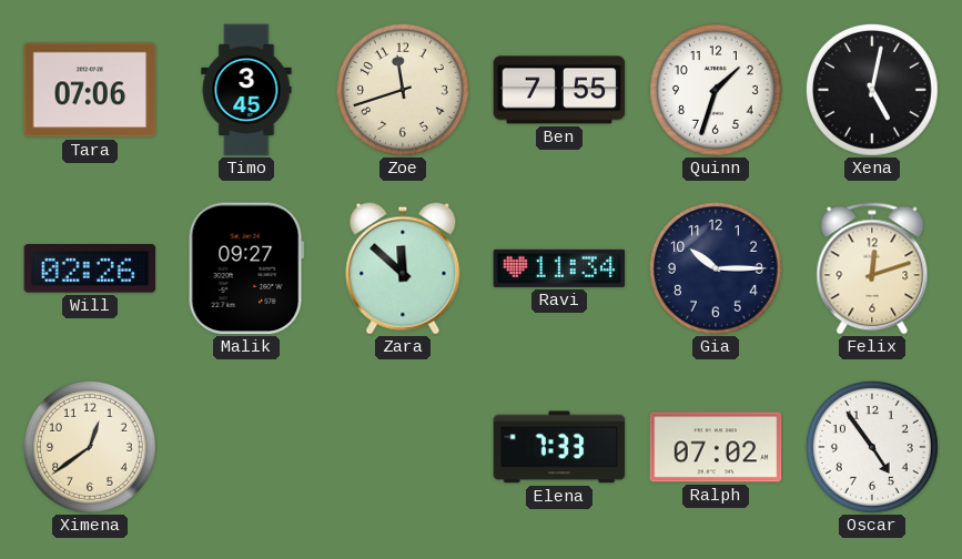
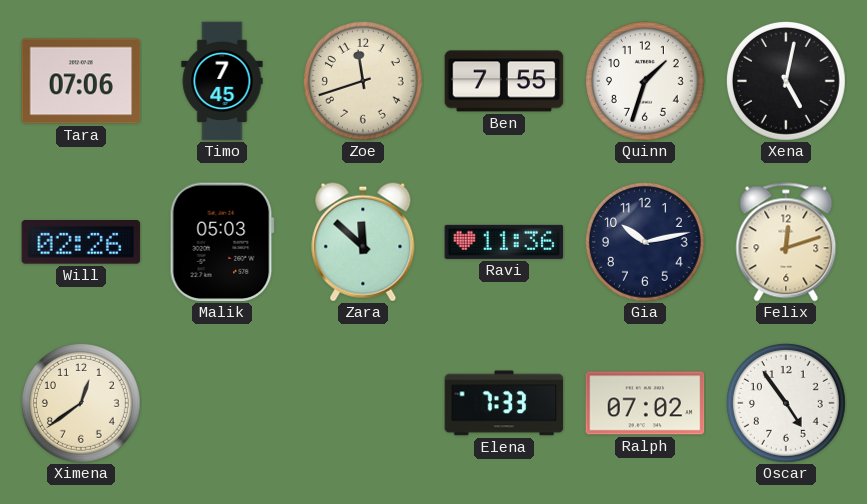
Timo: 3:45 -> 7:45
Malik: 09:27 -> 05:03
Ravi: 11:34 -> 11:36
Gia: 10:15 -> 10:13
